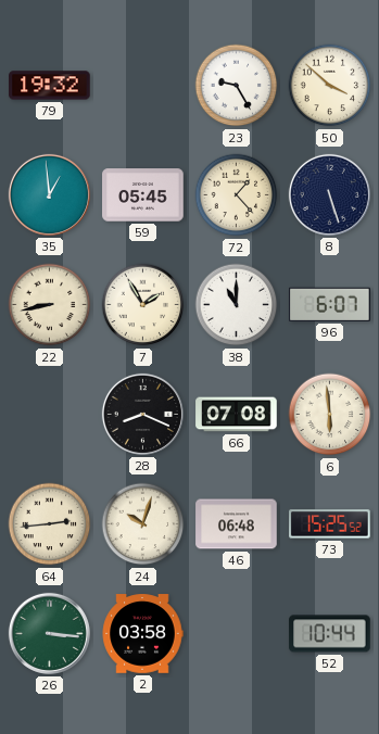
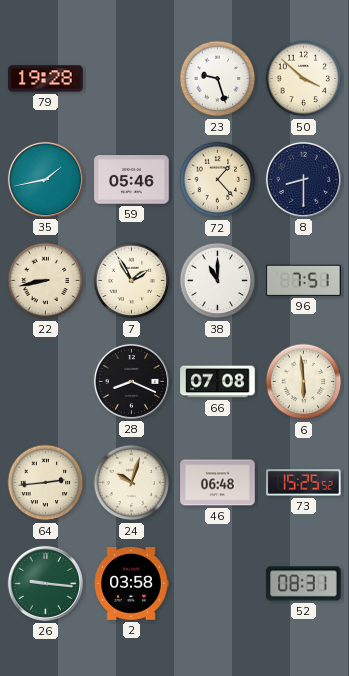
79: 19:32 -> 19:28
23: 9:25 -> 9:27
35: 12:59 -> 1:43
59: 05:45 -> 05:46
8: 5:27 -> 8:30
96: 6:07 -> 7:51
26: 3:16 -> 9:16
52: 10:44 -> 08:31
